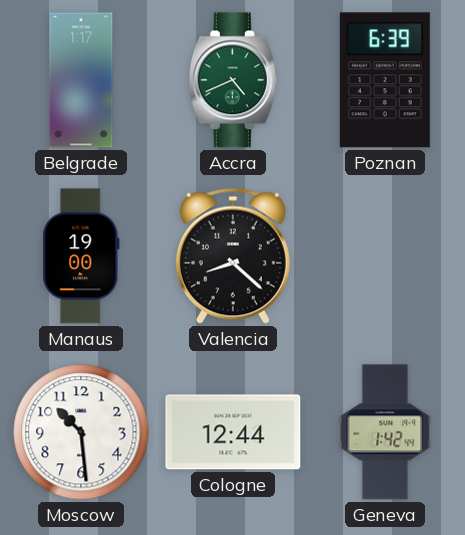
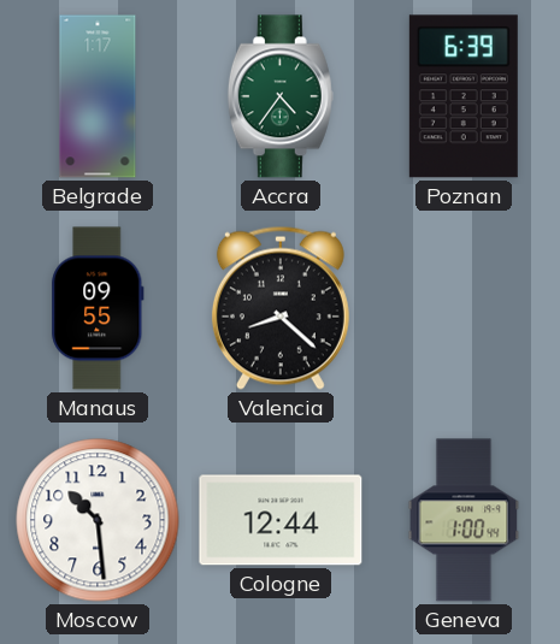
Accra: 4:41 -> 4:36
Manaus: 19:00 -> 09:55
Geneva: 1:42 -> 1:00
